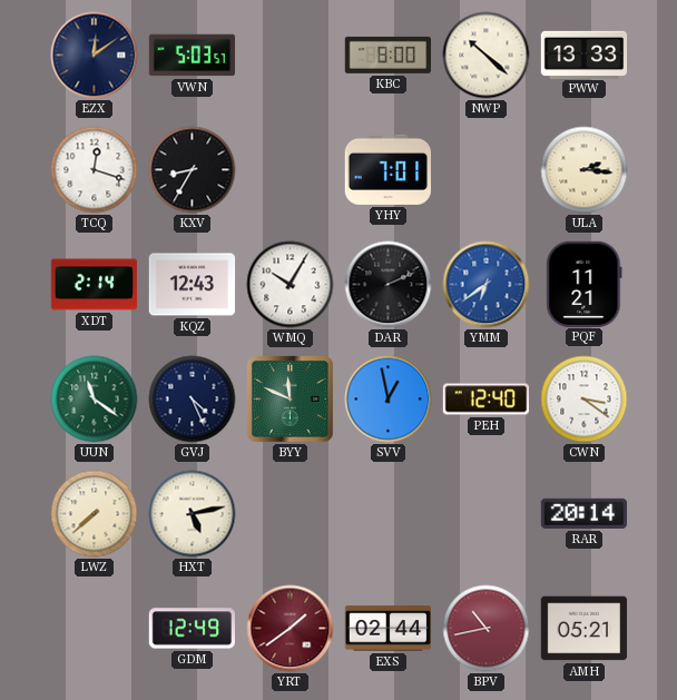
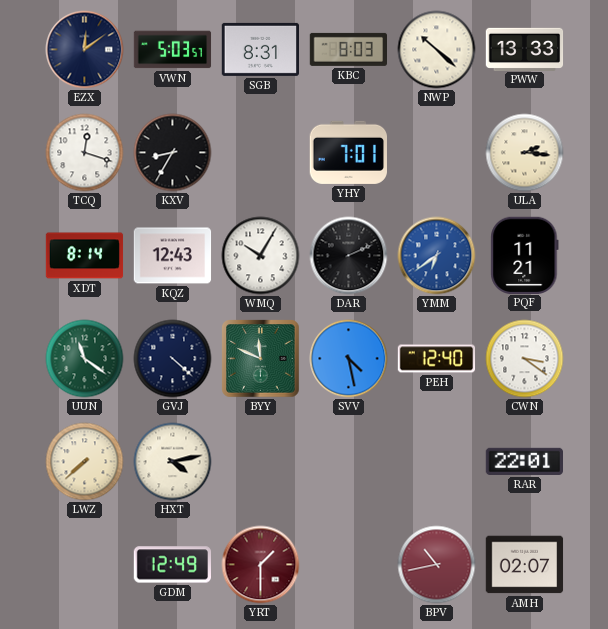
SGB: none -> 8:31
KBC: 8:00 -> 8:03
XDT: 2:14 -> 8:14
GVJ: 4:26 -> 4:22
SVV: 12:58 -> 4:28
HXT: 5:13 -> 4:13
RAR: 20:14 -> 22:01
YRT: 1:39 -> 1:30
EXS: 02:44 -> none
AMH: 05:21 -> 02:07
